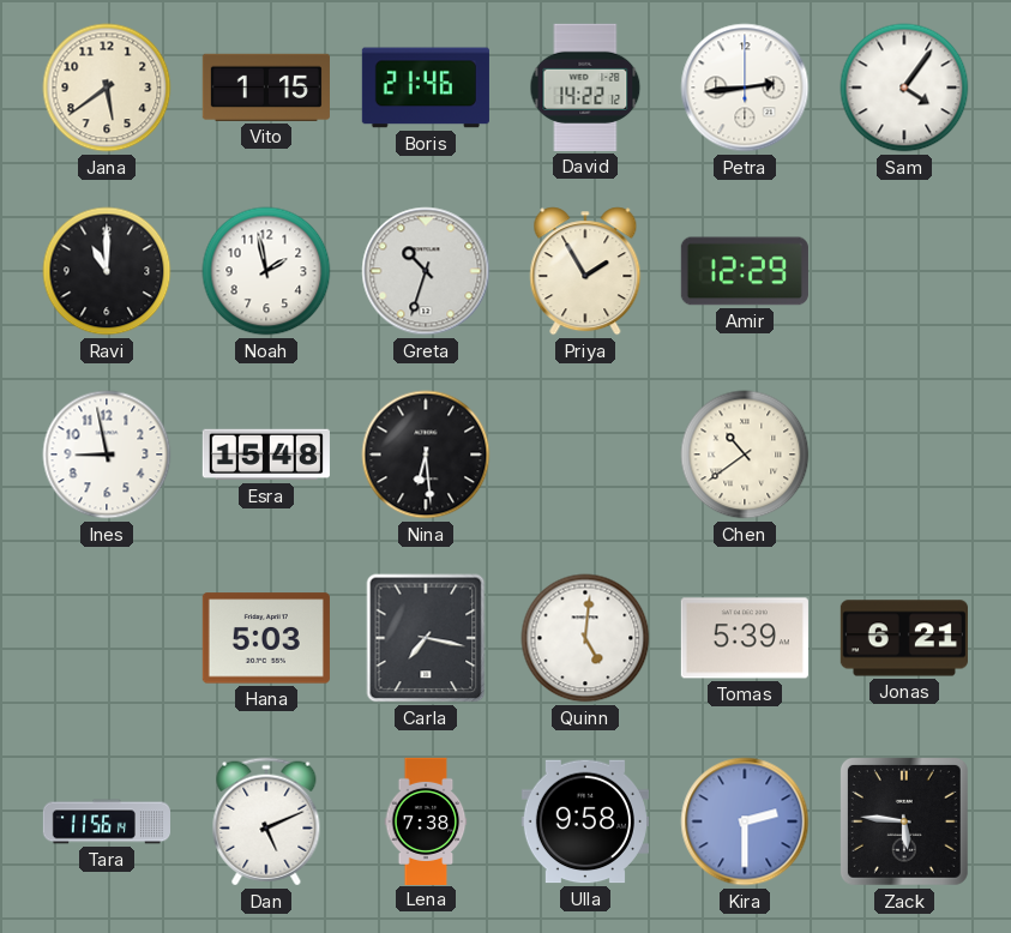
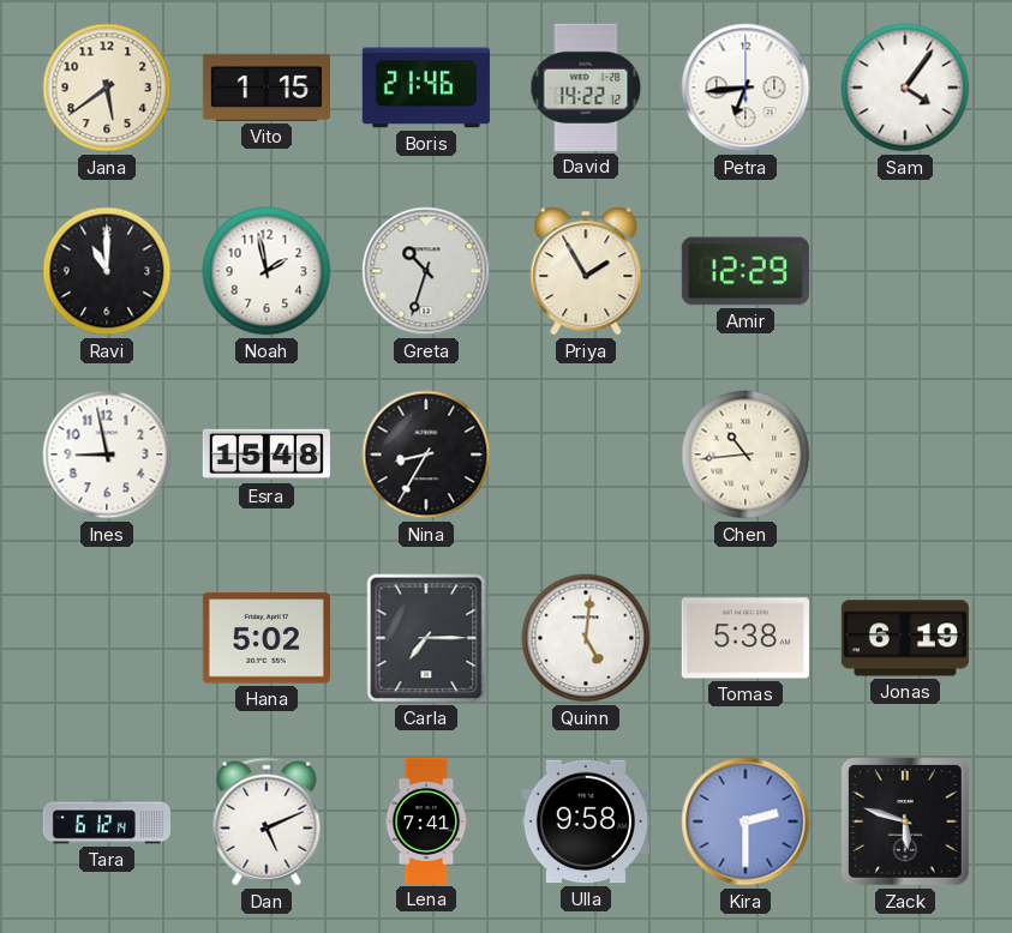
Petra: 2:44 -> 6:44
Nina: 6:29 -> 8:35
Chen: 10:39 -> 10:44
Hana: 5:03 -> 5:02
Carla: 7:17 -> 7:15
Tomas: 5:39 -> 5:38
Jonas: 6:21 -> 6:19
Tara: 11:56 -> 6:12
Lena: 7:38 -> 7:41
Zack: 5:46 -> 5:48
